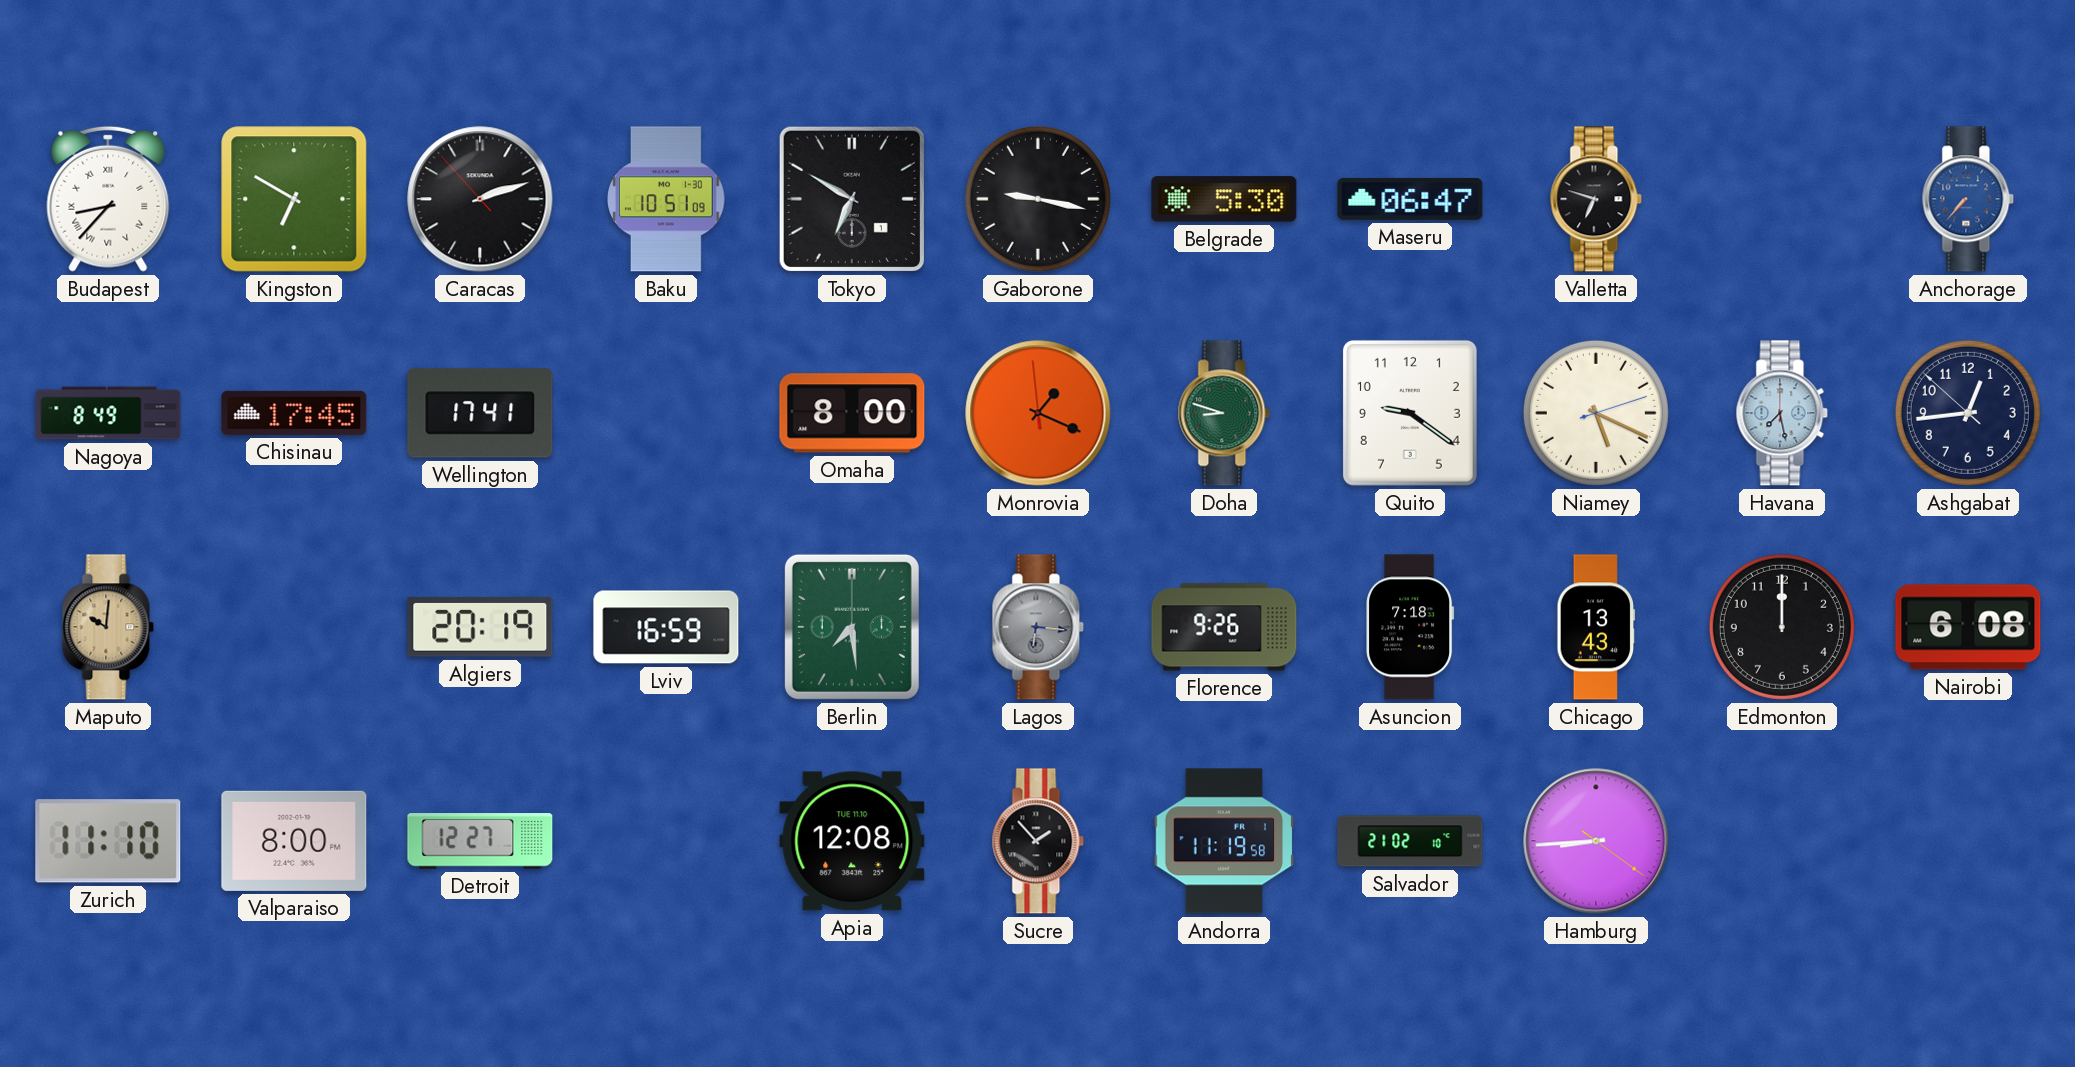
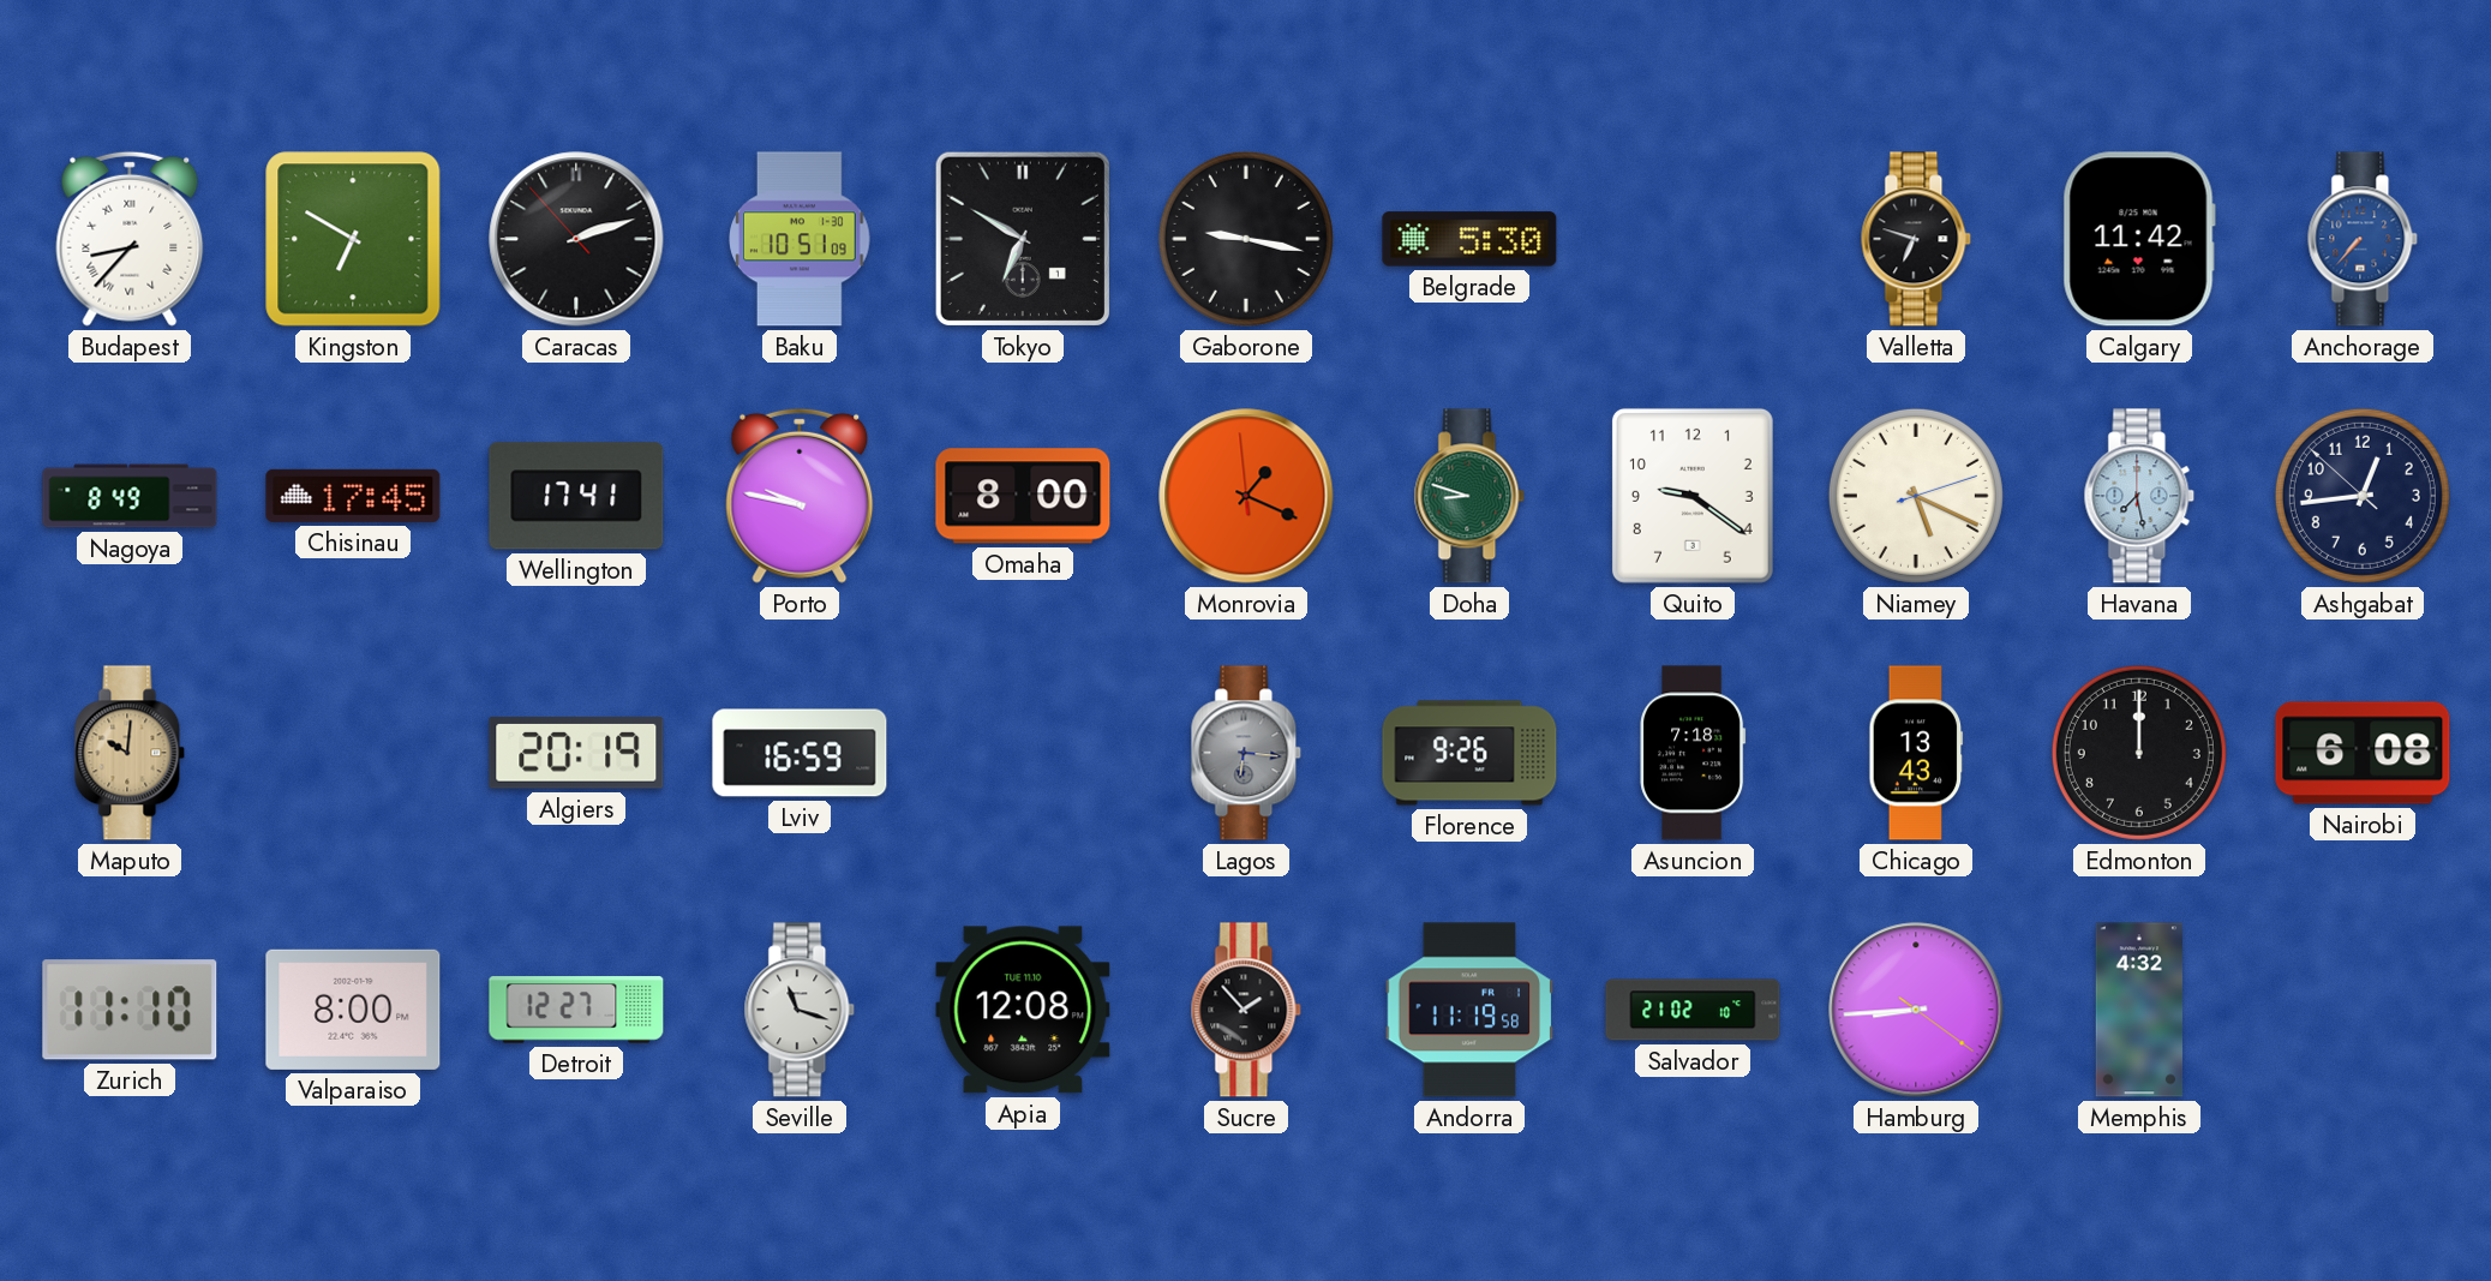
Maseru: 06:47 -> none
Calgary: none -> 11:42
Porto: none -> 9:47
Berlin: 7:29 -> none
Seville: none -> 11:18
Memphis: none -> 4:32
